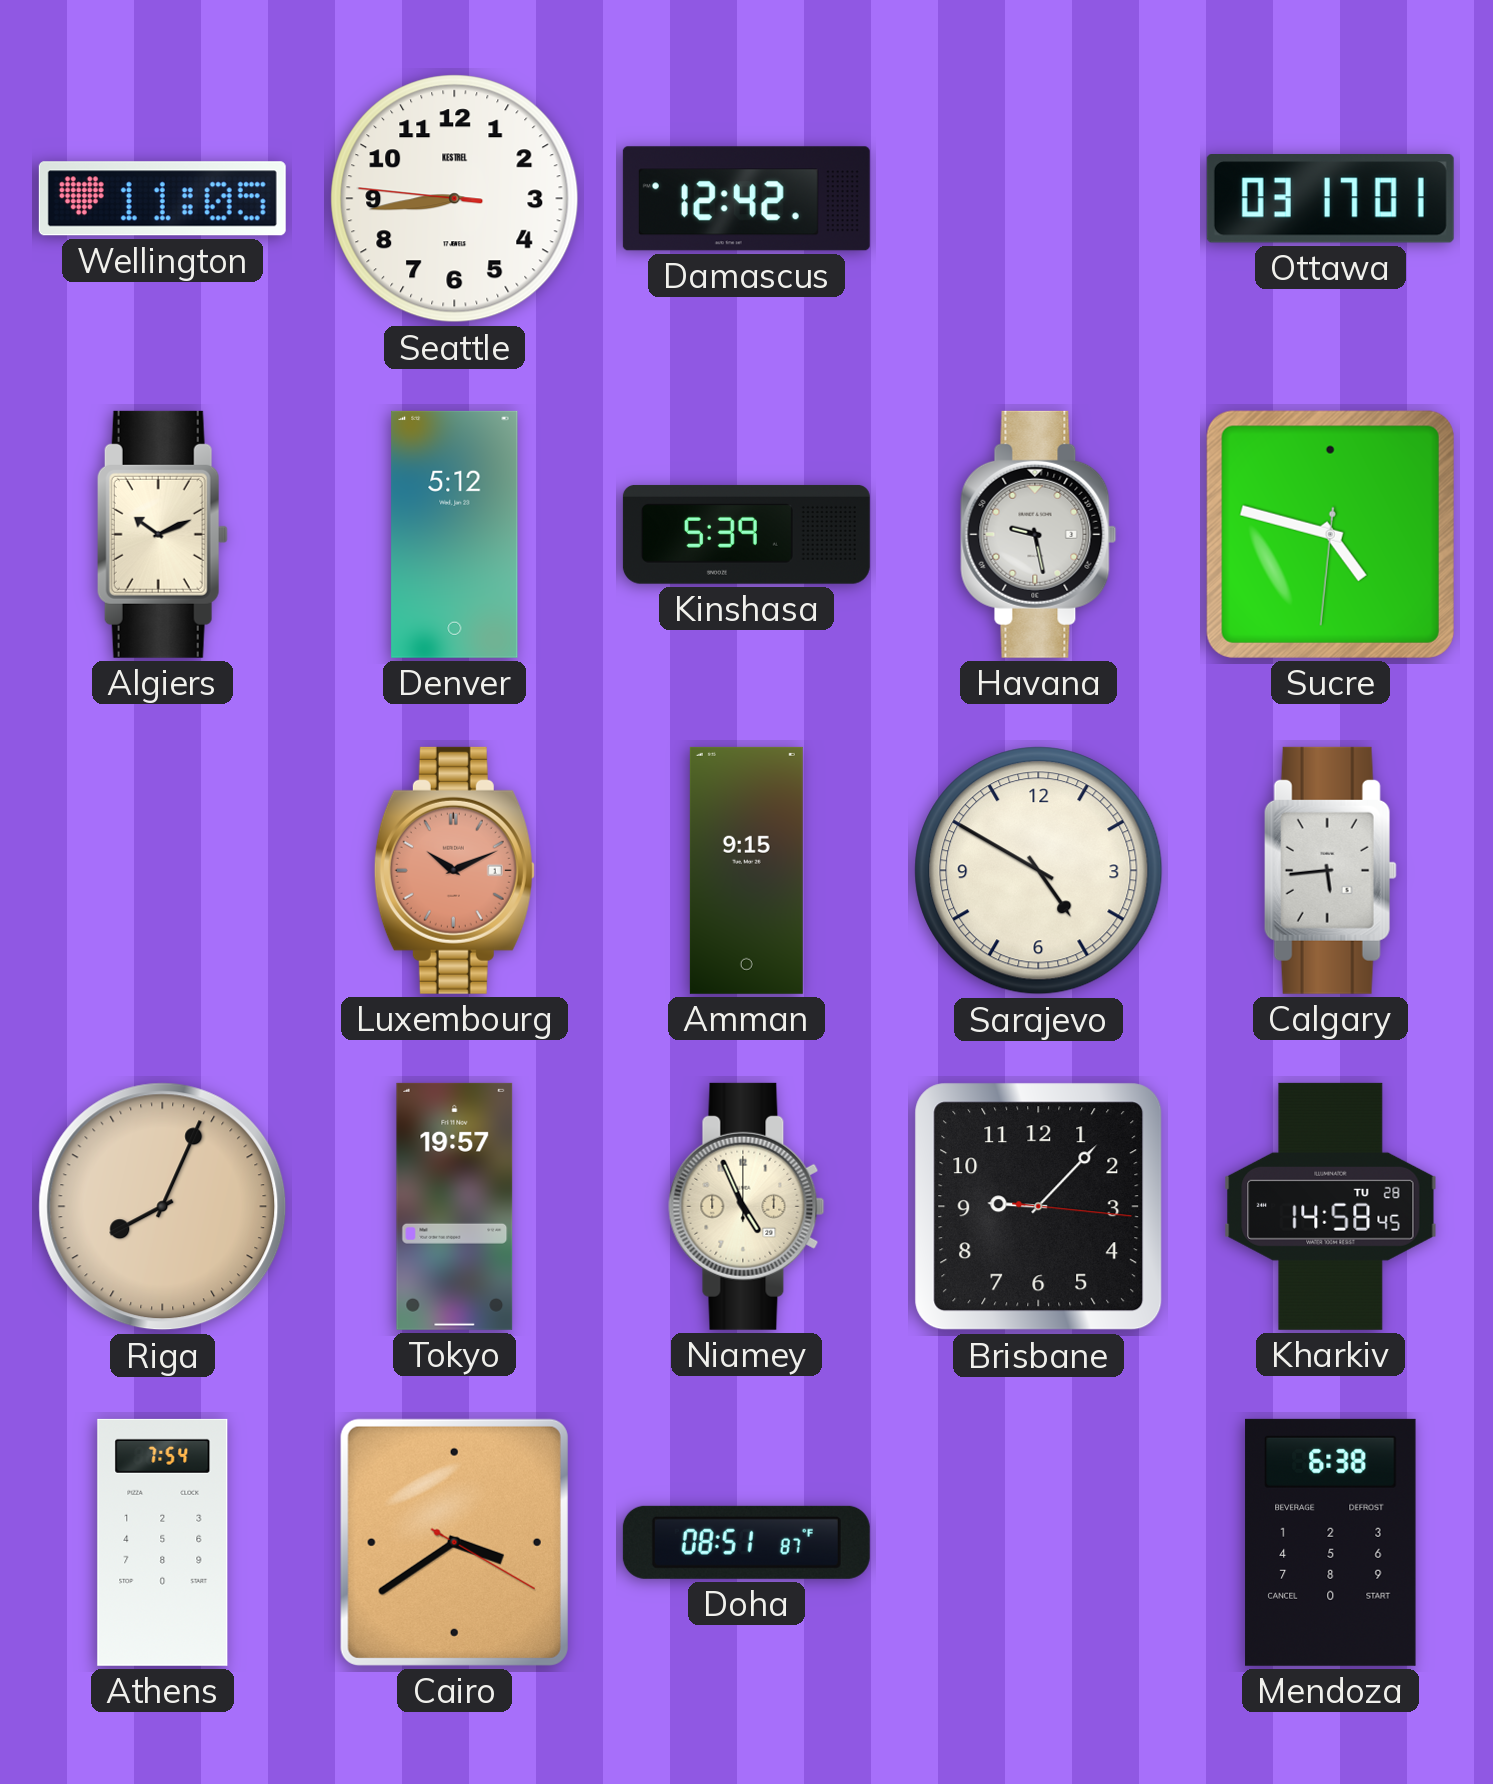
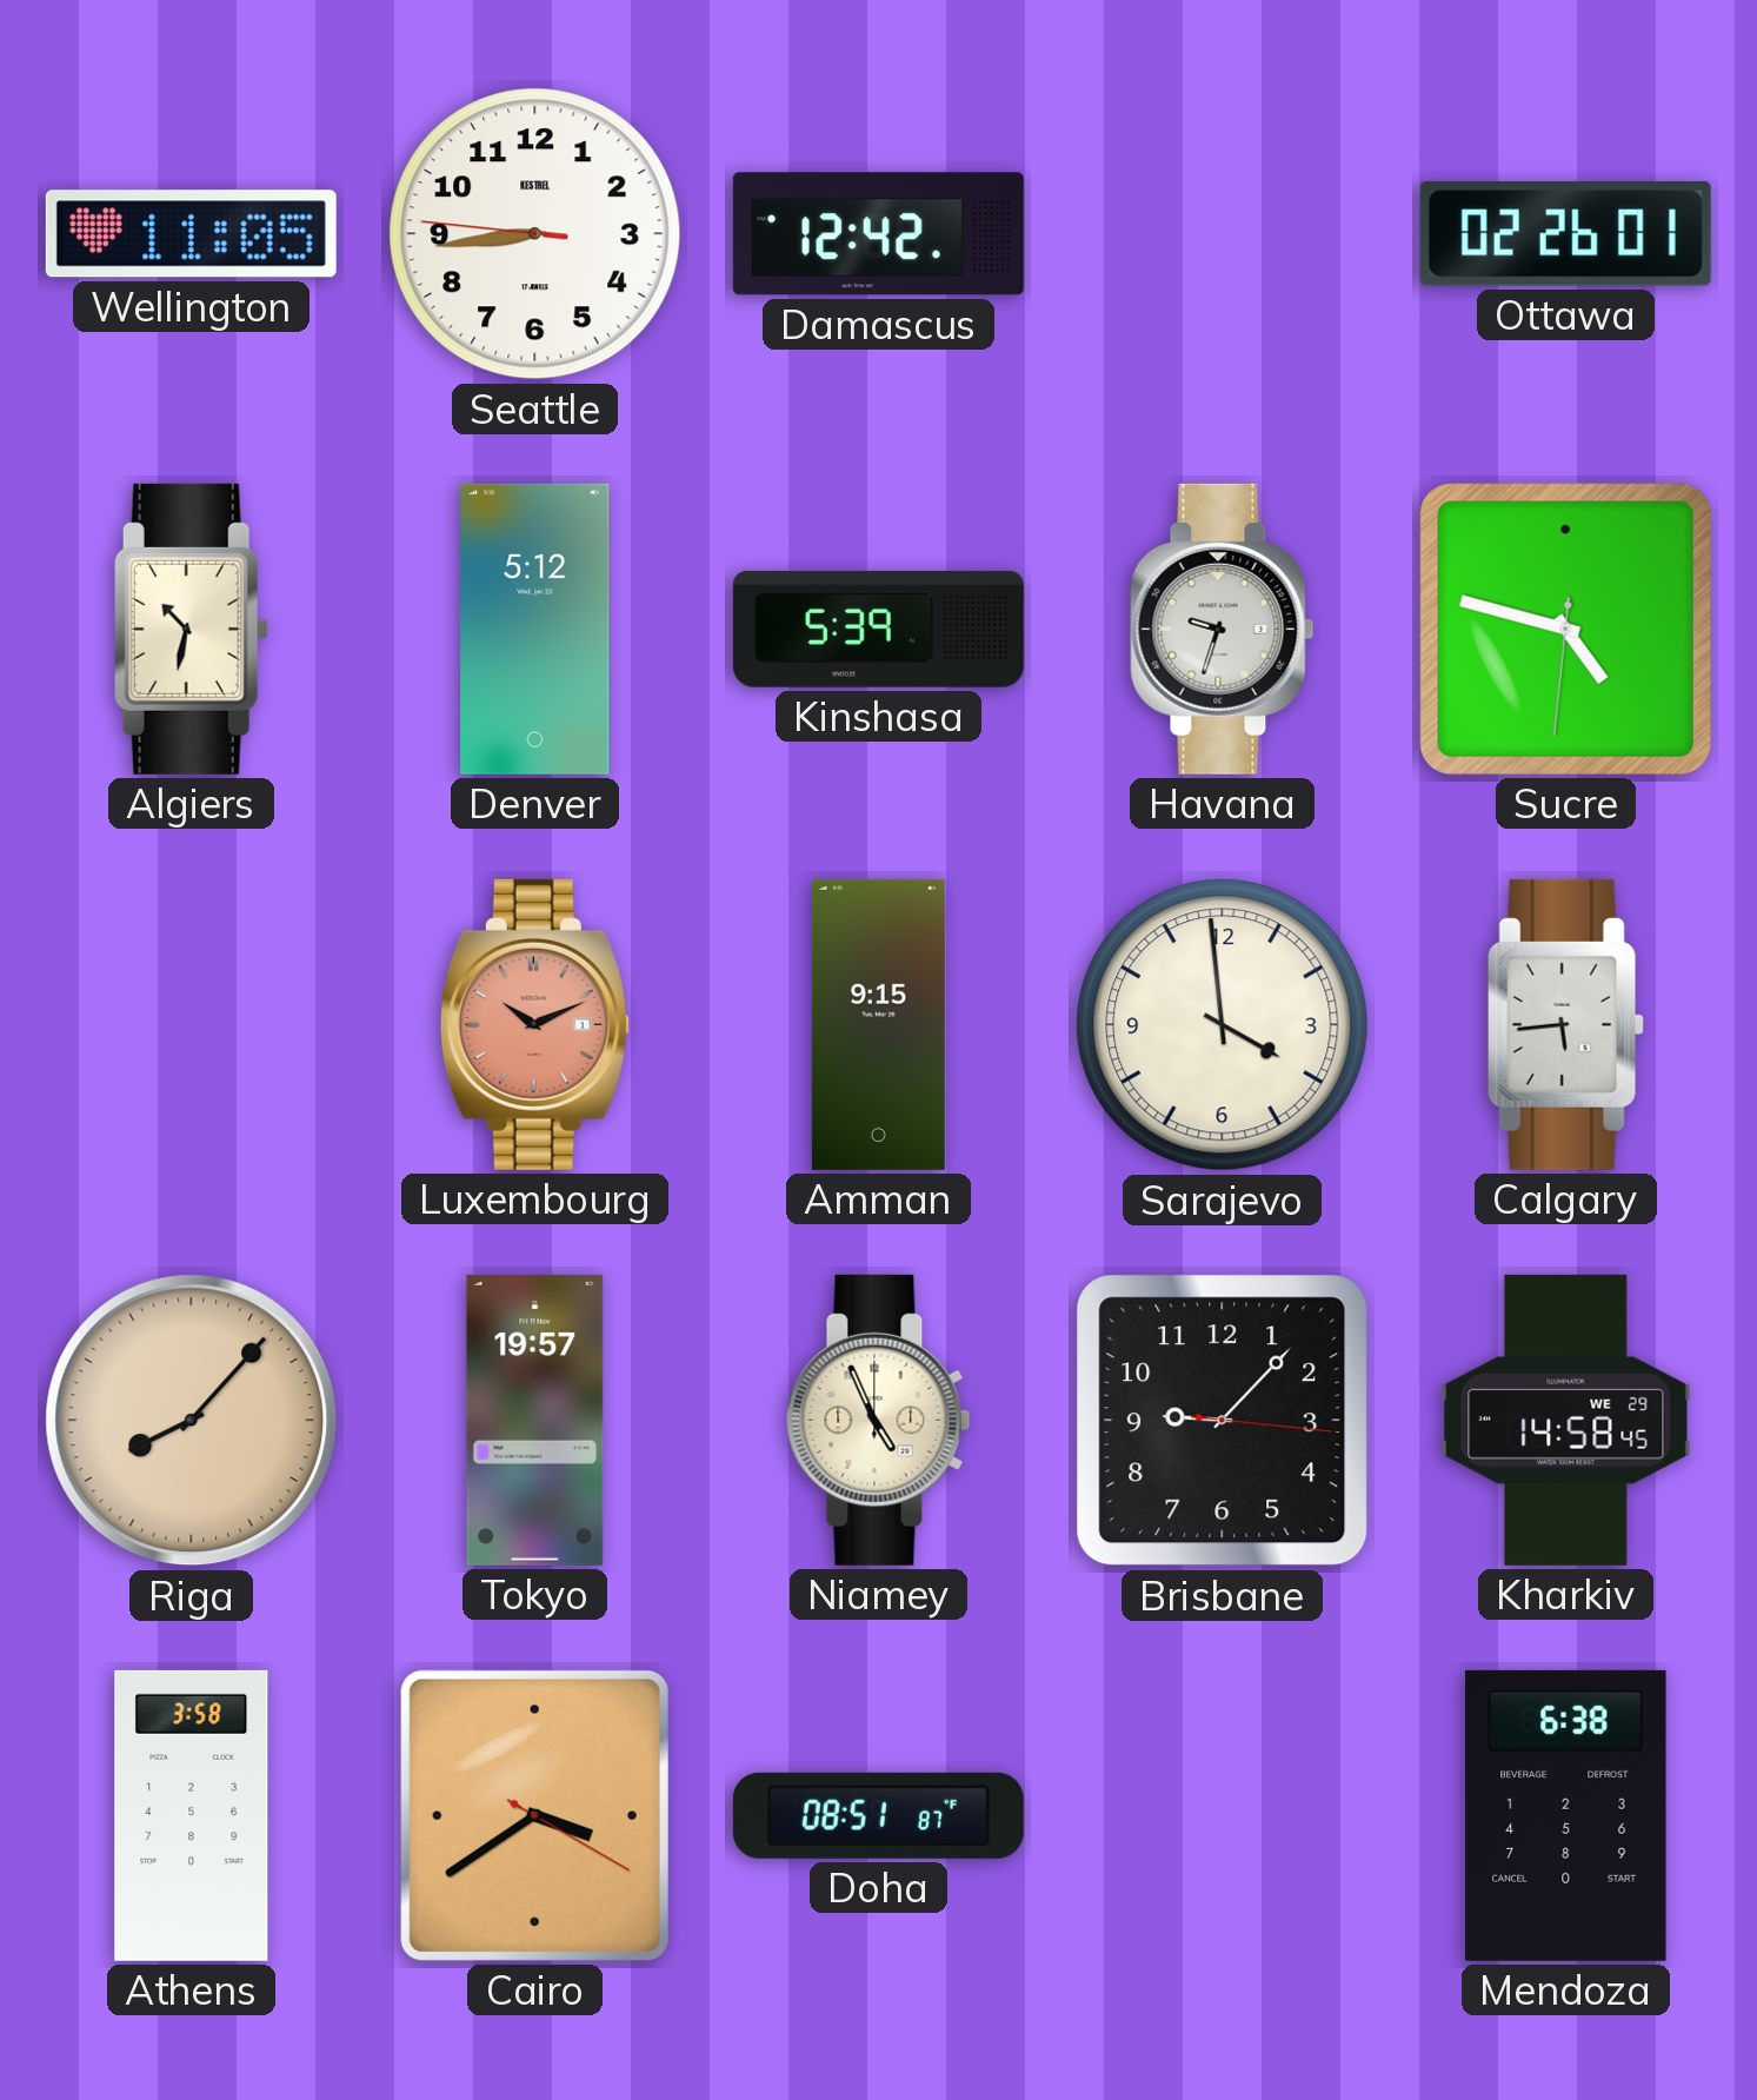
Ottawa: 03:17 -> 02:26
Algiers: 10:11 -> 10:32
Havana: 9:28 -> 9:33
Sarajevo: 4:50 -> 3:59
Riga: 8:04 -> 8:07
Kharkiv date: TU 28 -> WE 29
Athens: 7:54 -> 3:58
